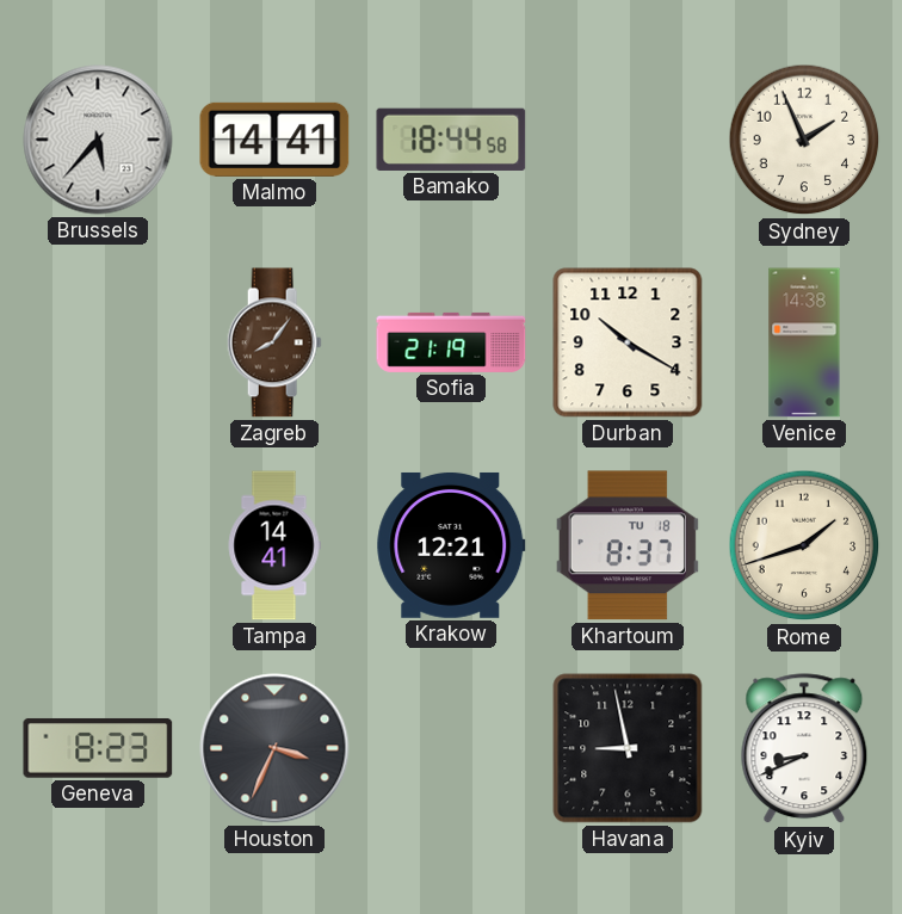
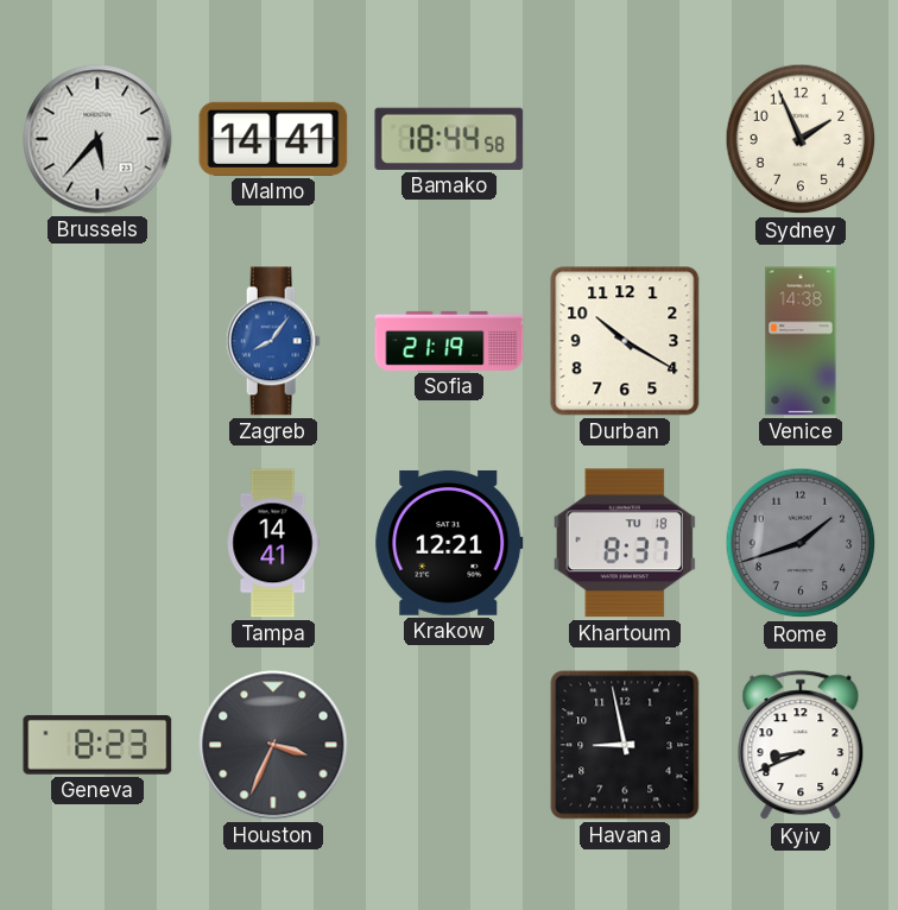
Zagreb dial: brown -> blue
Rome dial: cream -> grey
